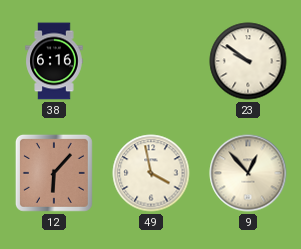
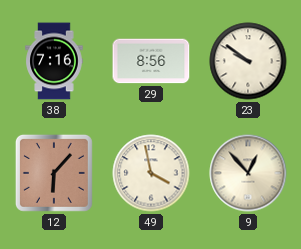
38: 6:16 -> 7:16
29: none -> 8:56
